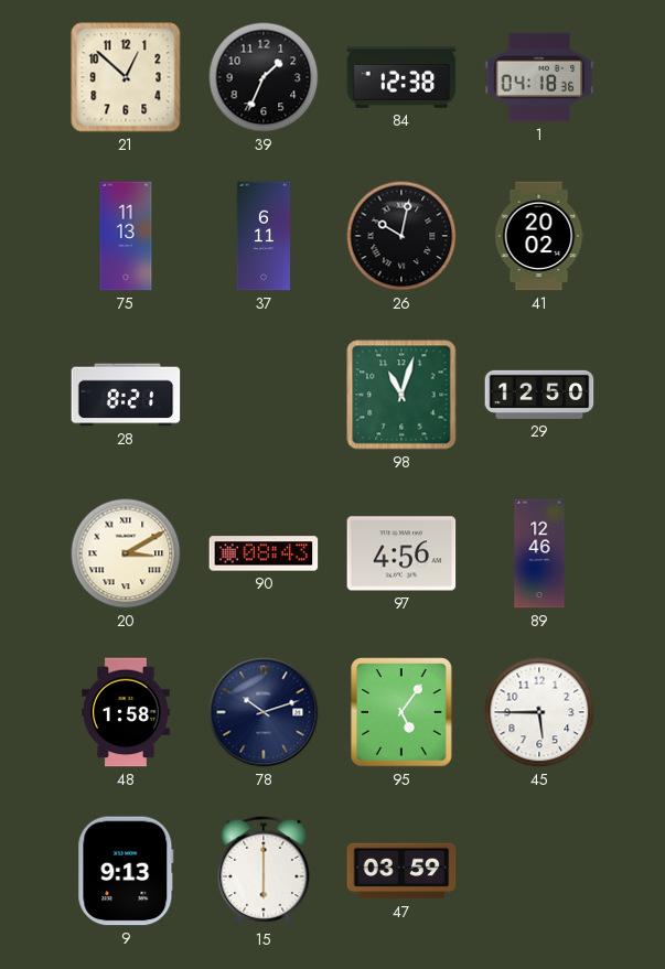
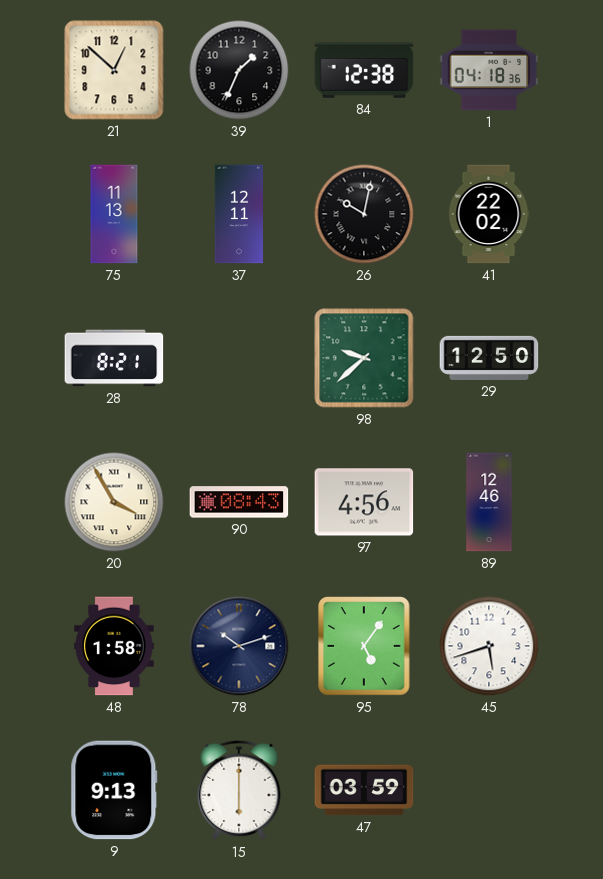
37: 6:11 -> 12:11
41: 20:02 -> 22:02
98: 11:03 -> 9:38
20: 3:10 -> 3:55
45: 5:45 -> 5:42
